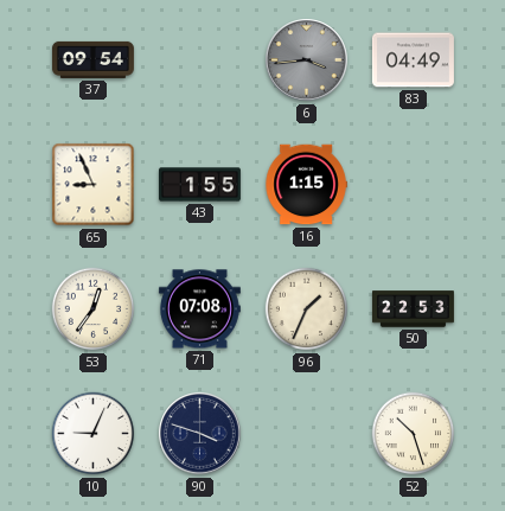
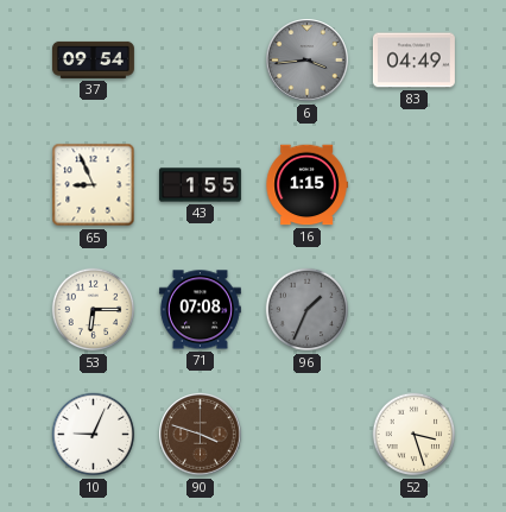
53: 12:36 -> 6:15
96 dial: cream -> grey
50: 22:53 -> none
90 dial: navy -> brown
52: 10:27 -> 3:27
